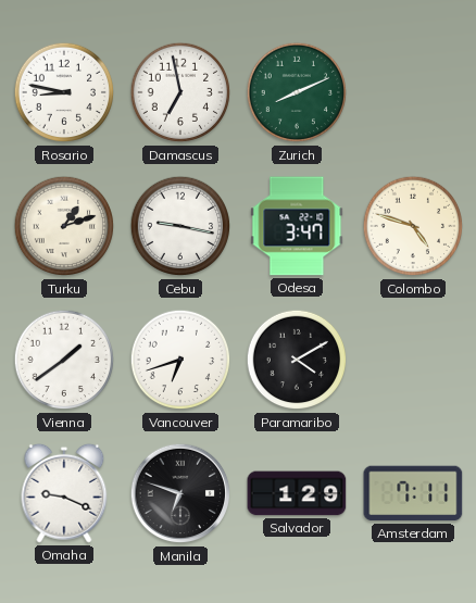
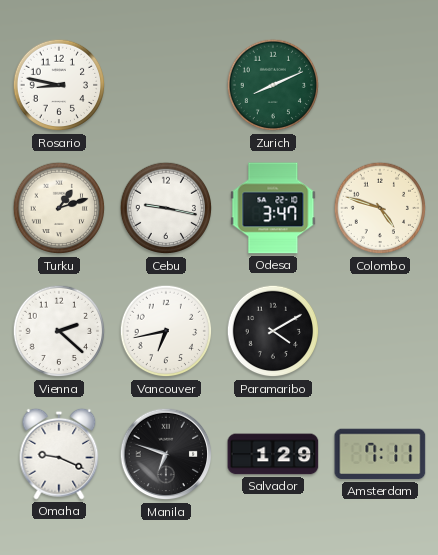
Damascus: 6:58 -> none
Vienna: 1:39 -> 2:22
Vancouver: 6:42 -> 6:43
